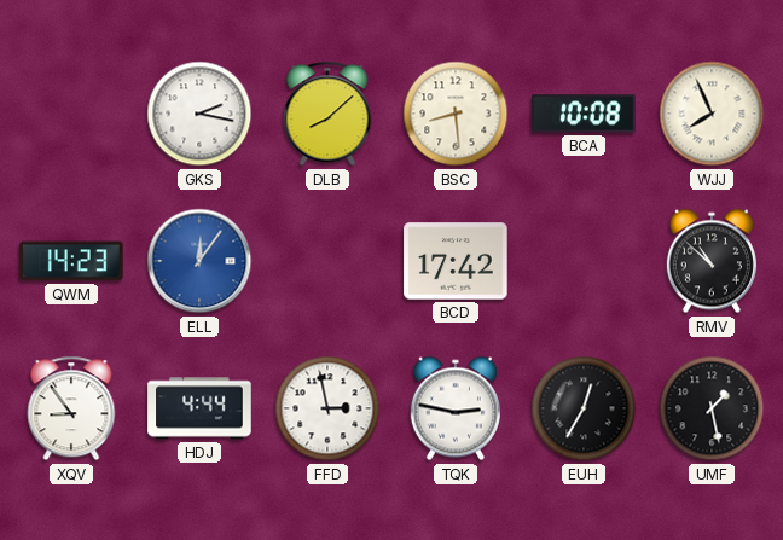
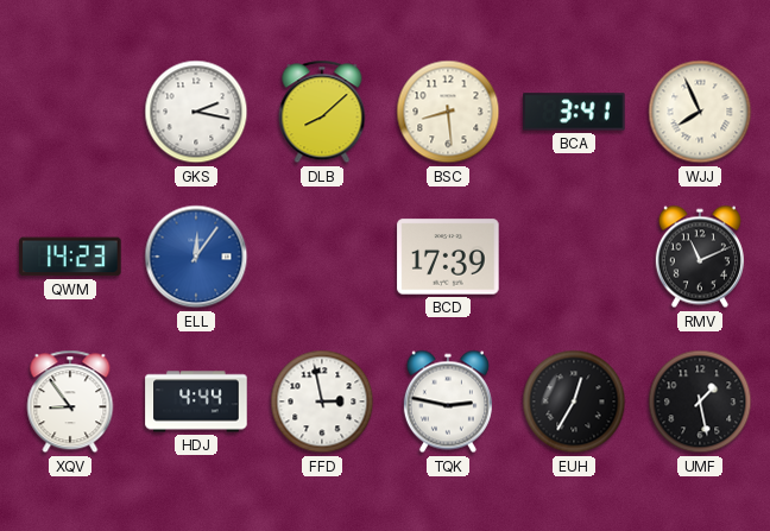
BCA: 10:08 -> 3:41
BCD: 17:42 -> 17:39
RMV: 10:52 -> 11:11
